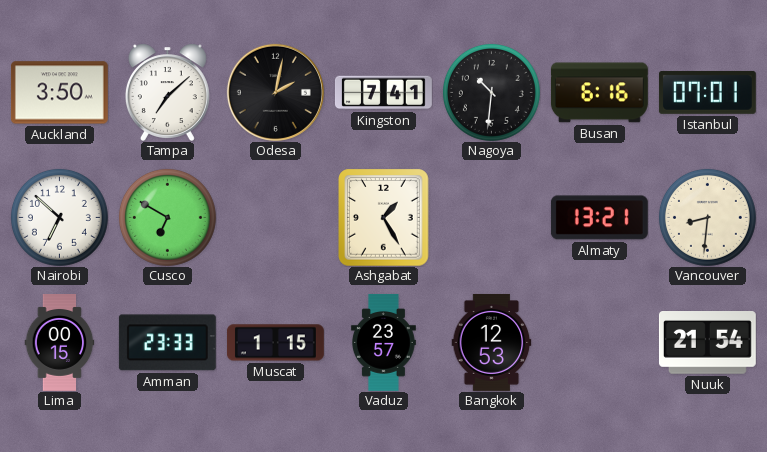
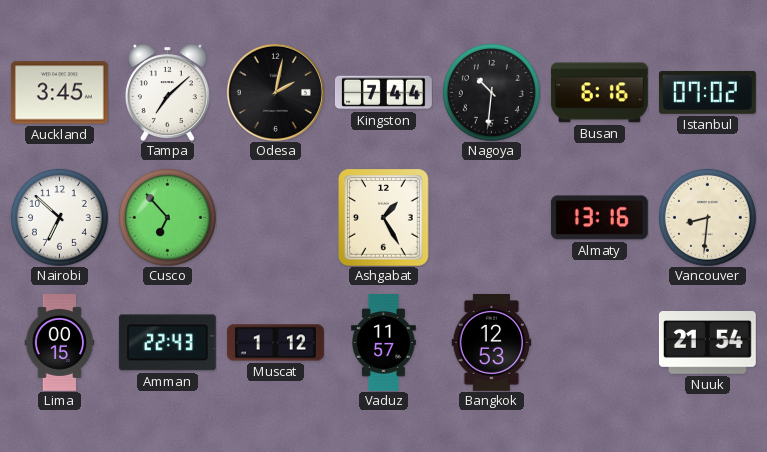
Auckland: 3:50 -> 3:45
Kingston: 7:41 -> 7:44
Istanbul: 07:01 -> 07:02
Cusco: 6:50 -> 6:53
Almaty: 13:21 -> 13:16
Amman: 23:33 -> 22:43
Muscat: 1:15 -> 1:12
Vaduz: 23:57 -> 11:57
